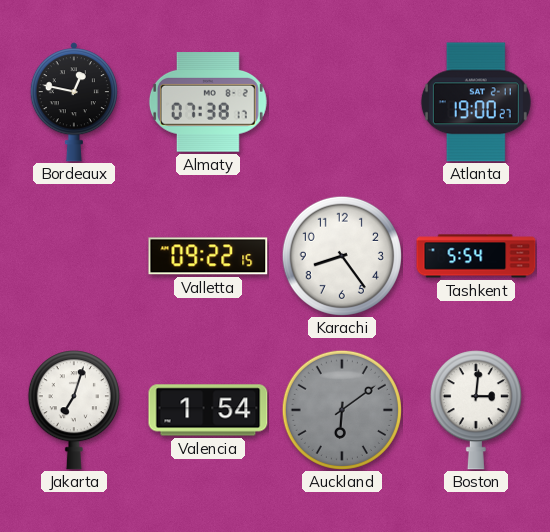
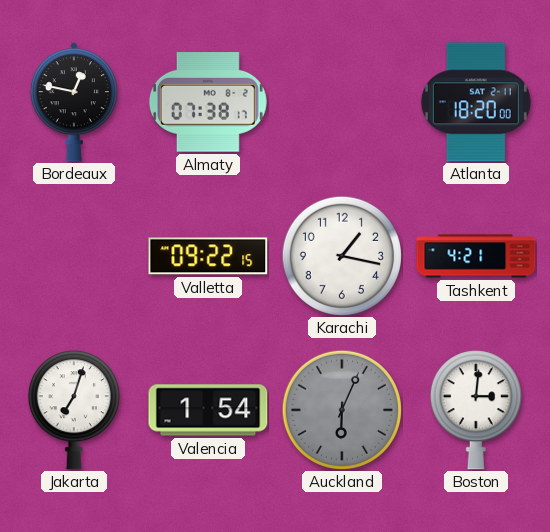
Atlanta: 19:00 -> 18:20
Karachi: 8:24 -> 1:17
Tashkent: 5:54 -> 4:21
Auckland: 6:09 -> 6:04
